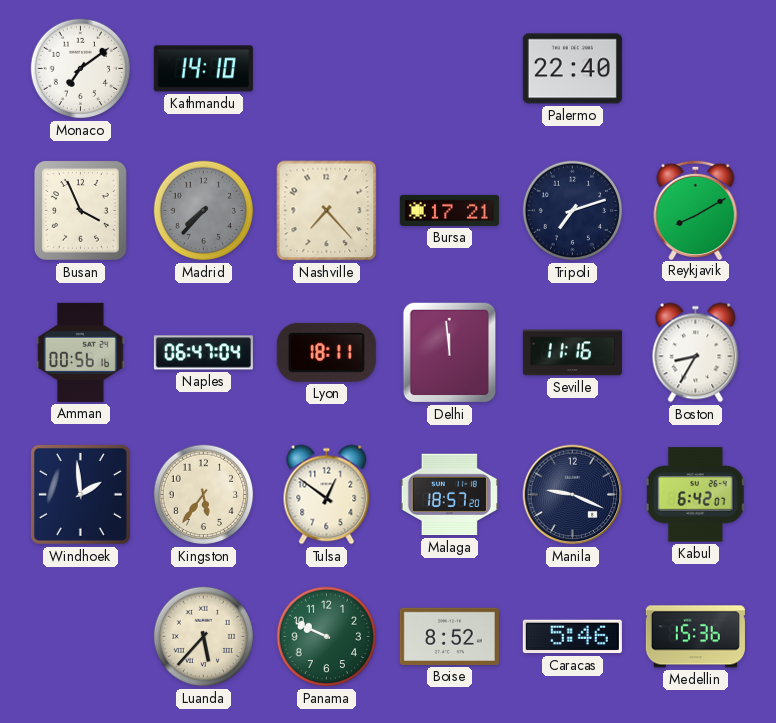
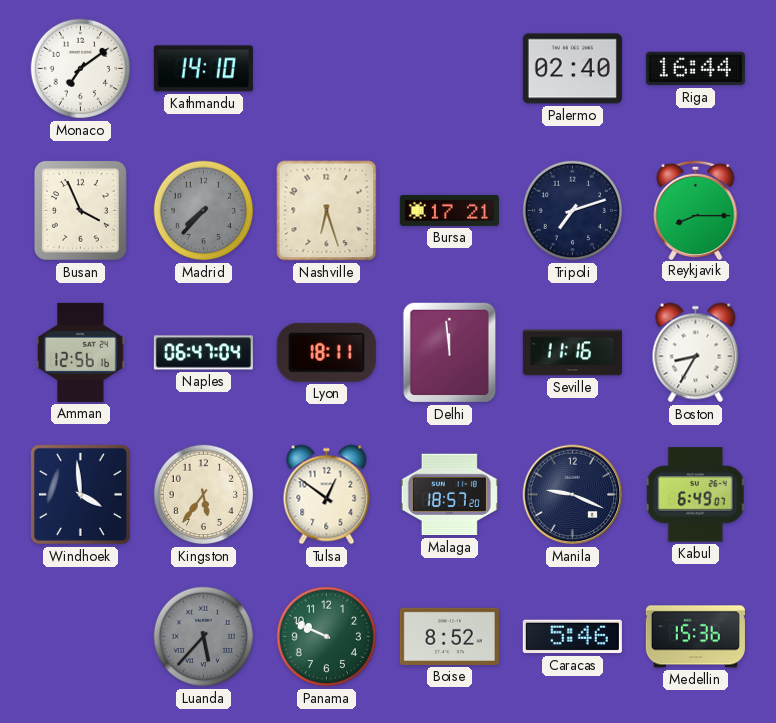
Palermo: 22:40 -> 02:40
Riga: none -> 16:44
Nashville: 7:23 -> 6:27
Reykjavik: 8:10 -> 8:15
Amman: 00:56 -> 12:56
Windhoek: 1:59 -> 3:59
Kabul: 6:42 -> 6:49
Luanda dial: cream -> grey
